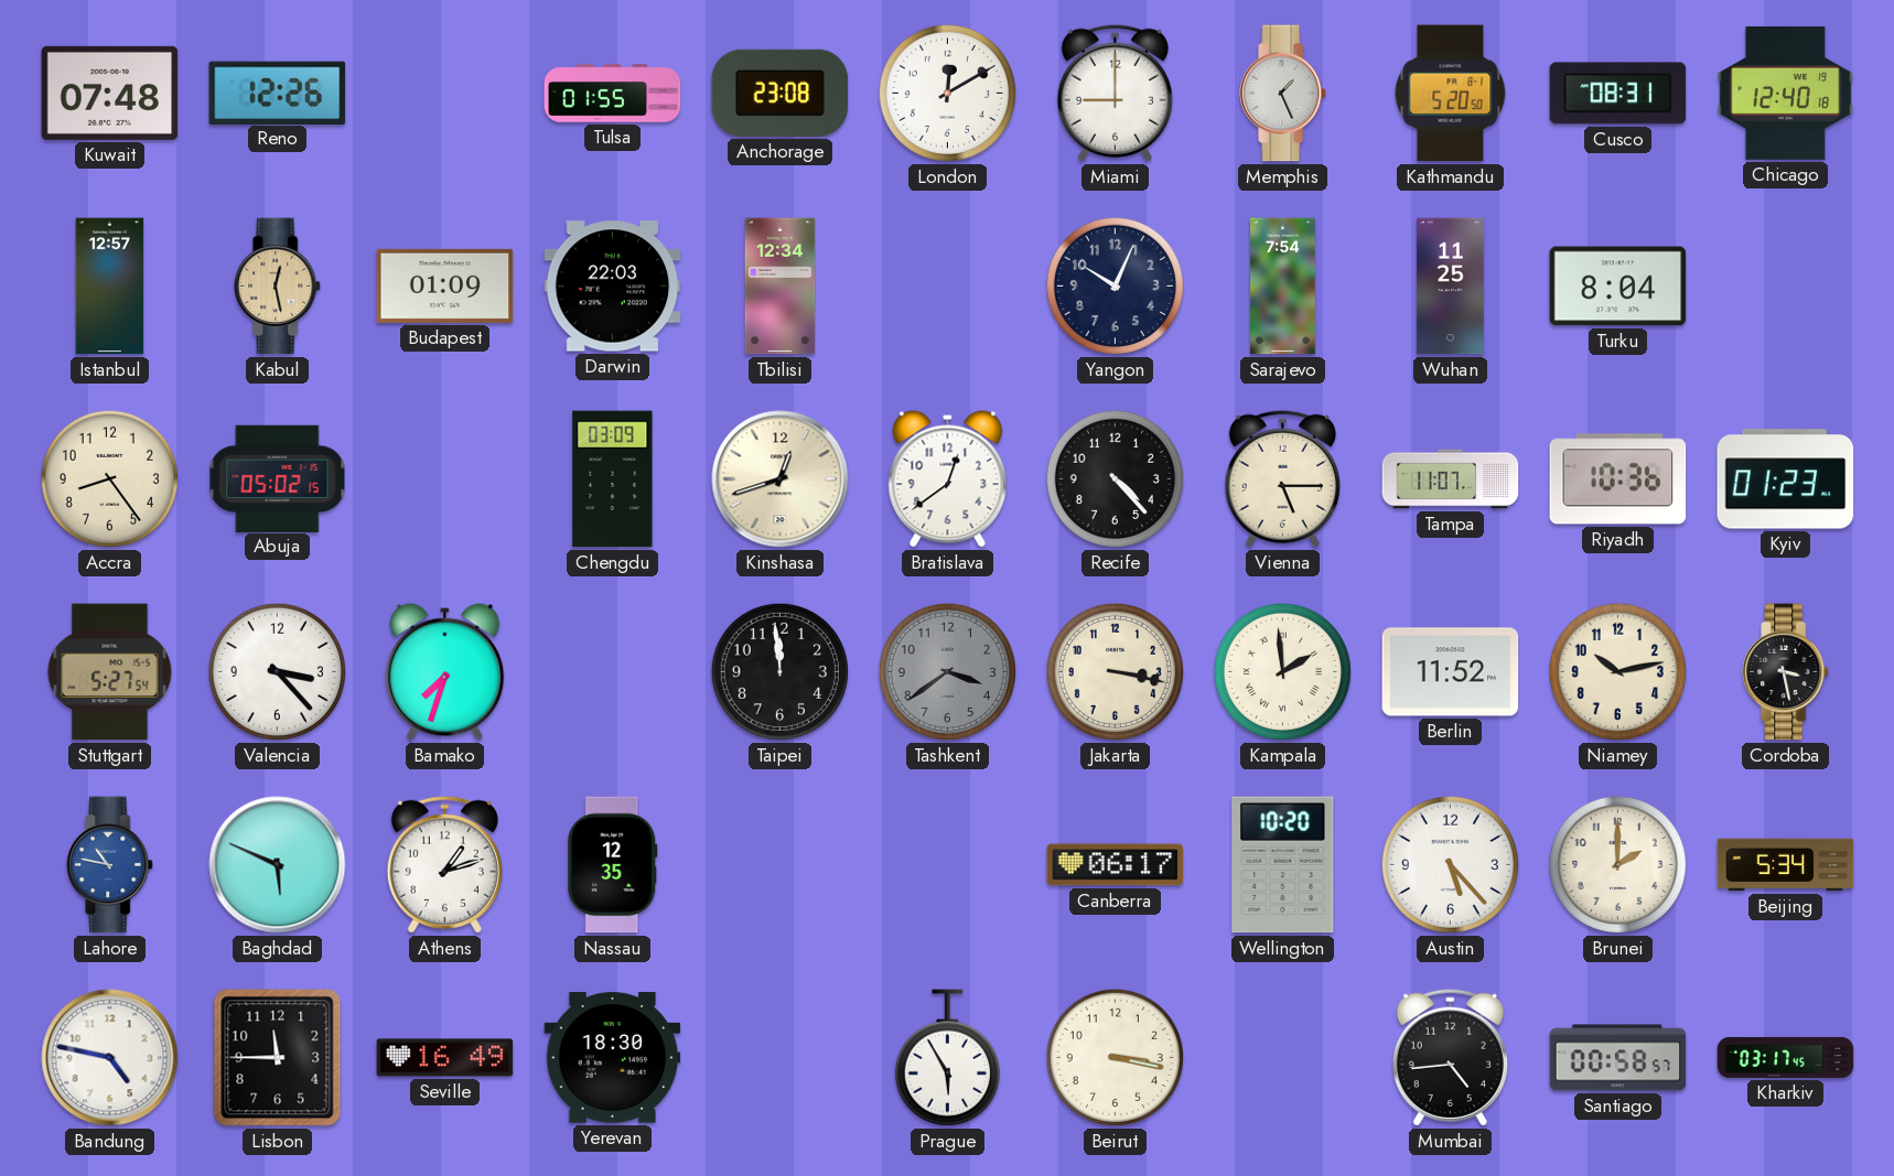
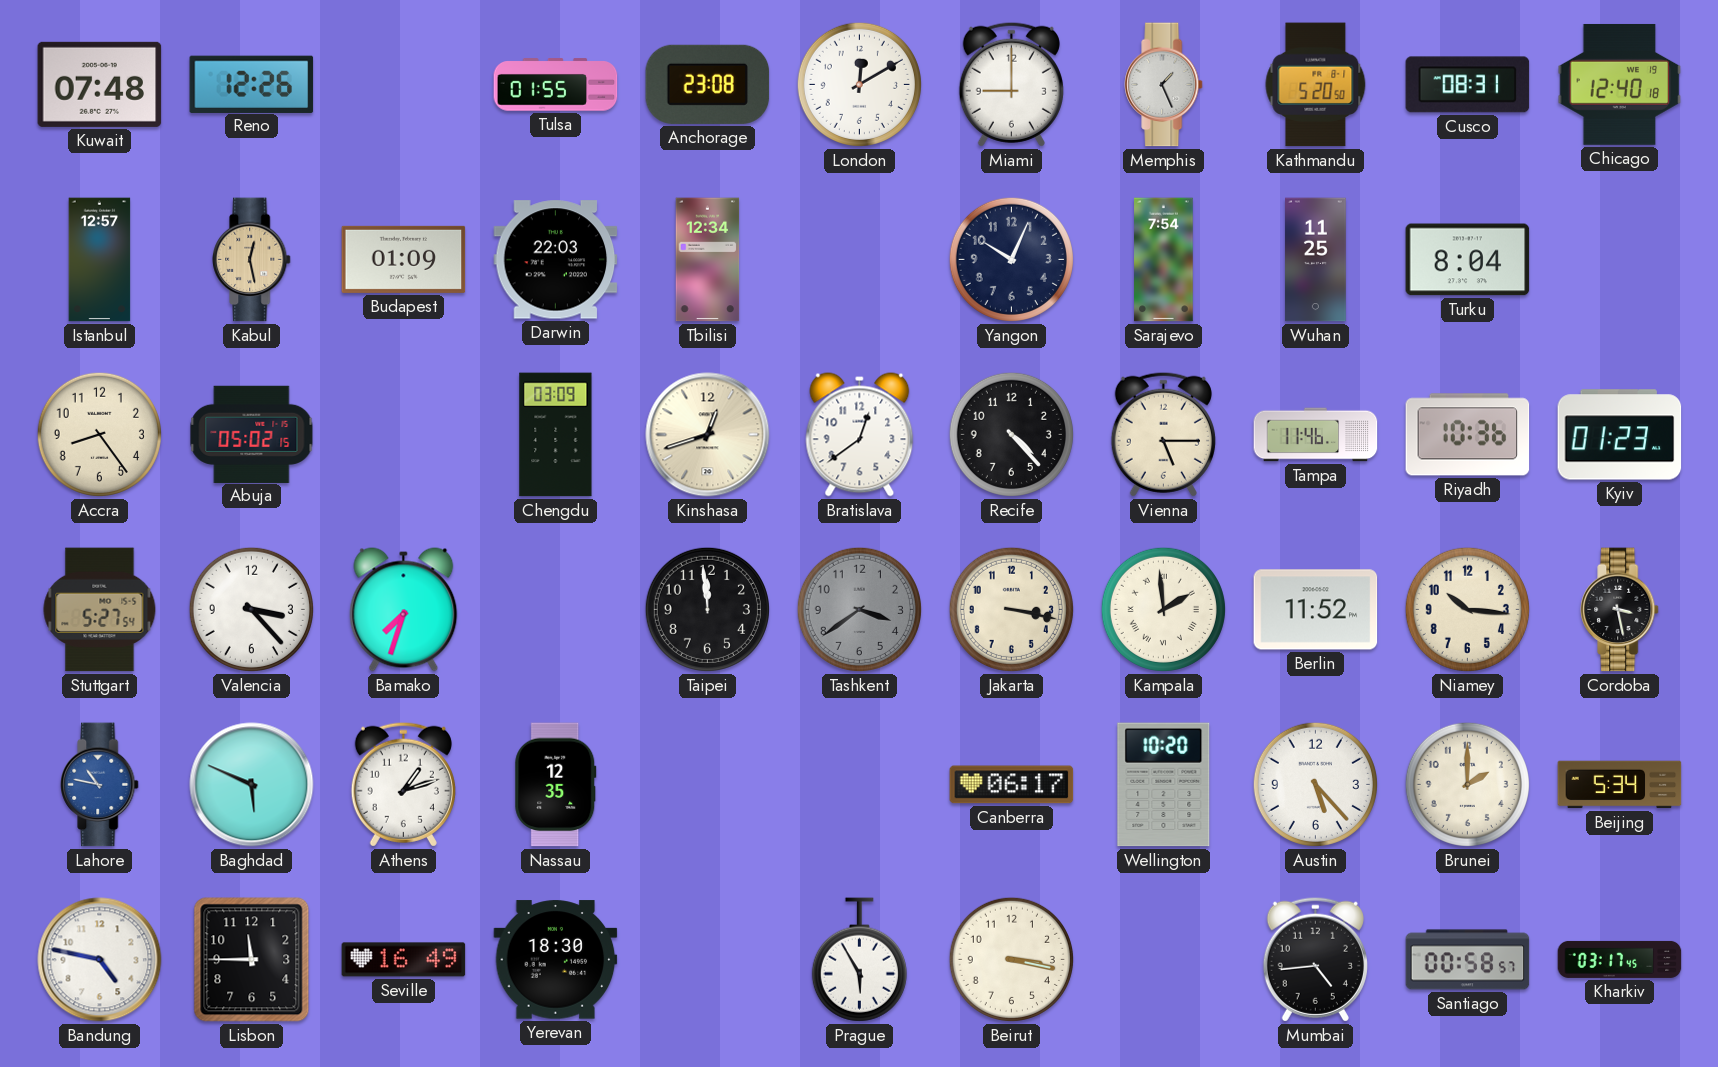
Tampa: 11:07 -> 11:46
Niamey: 10:13 -> 10:16
